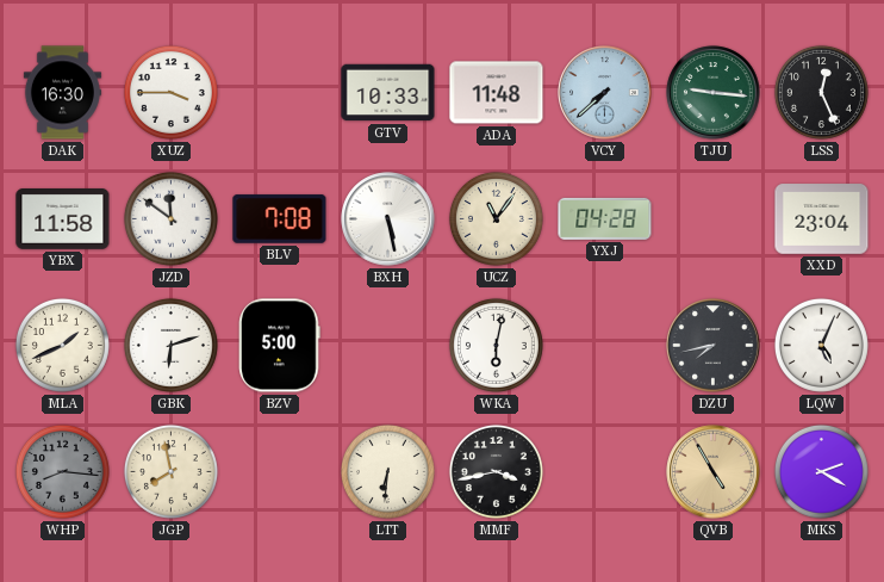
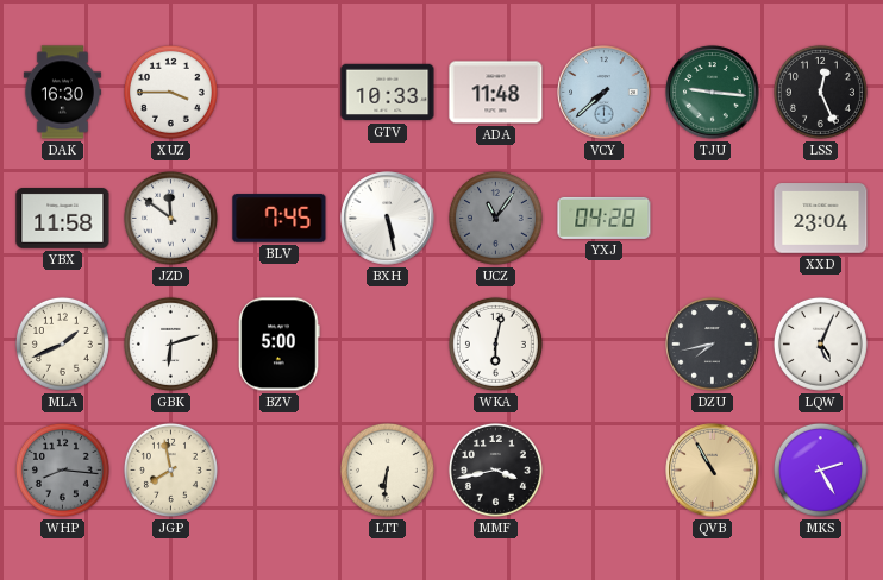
BLV: 7:08 -> 7:45
UCZ dial: cream -> grey
QVB: 4:55 -> 10:55
MKS: 2:20 -> 2:25
